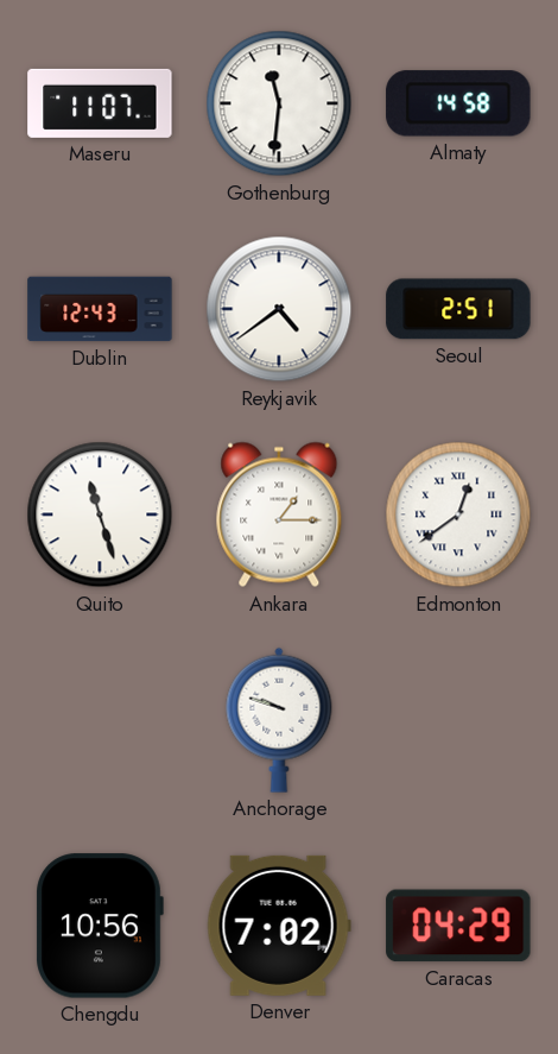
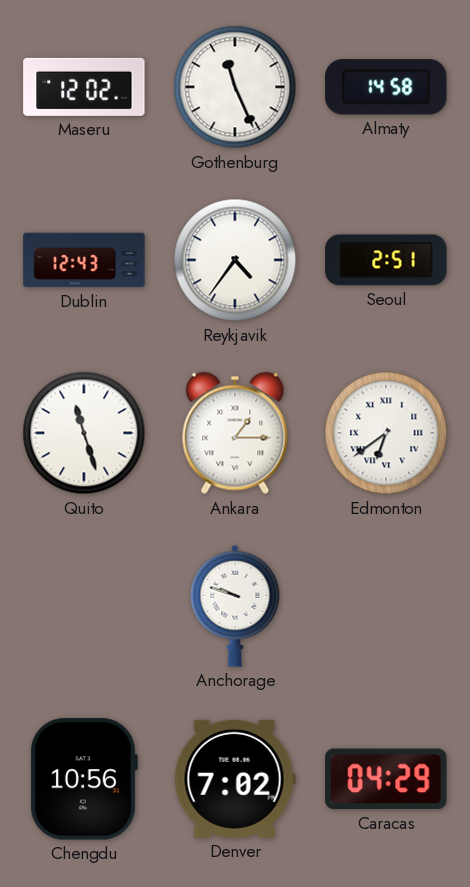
Maseru: 11:07 -> 12:02
Gothenburg: 11:31 -> 11:26
Reykjavik: 4:39 -> 4:36
Edmonton: 12:39 -> 6:39
